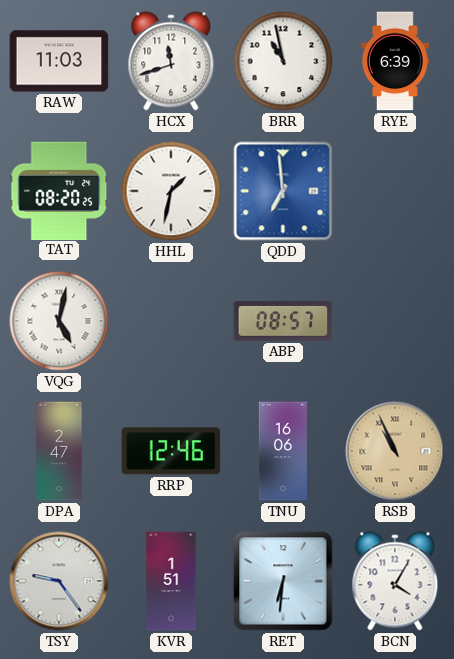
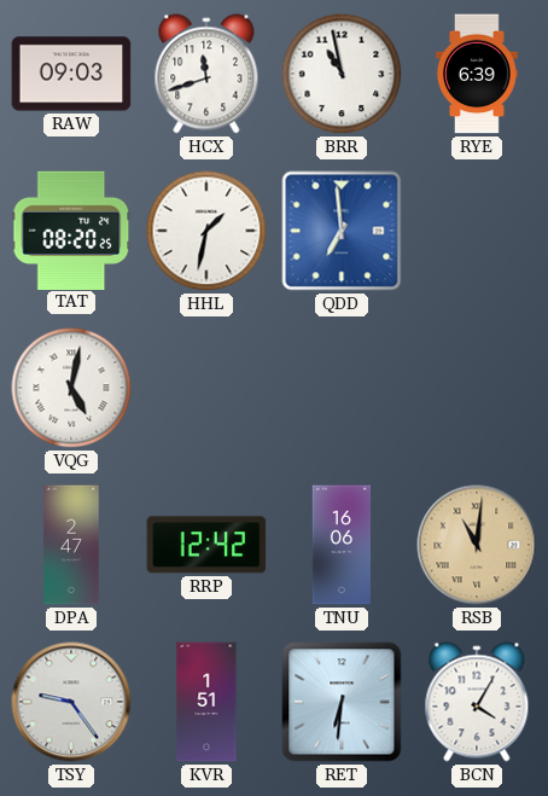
RAW: 11:03 -> 09:03
ABP: 08:57 -> none
RRP: 12:46 -> 12:42
RSB: 10:56 -> 11:01
